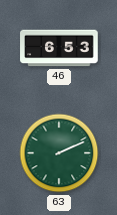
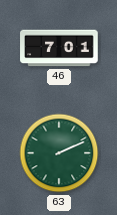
46: 6:53 -> 7:01
